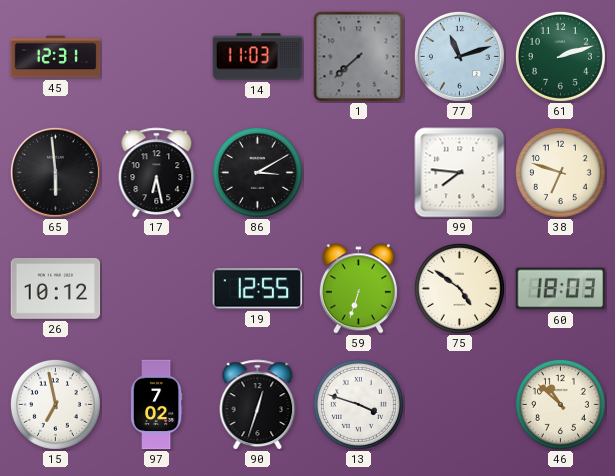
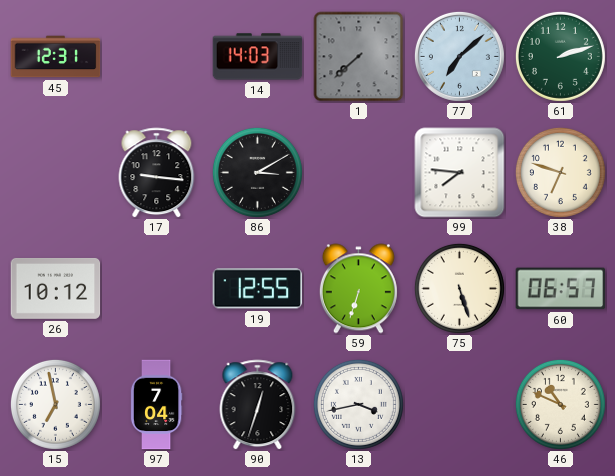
14: 11:03 -> 14:03
77: 11:12 -> 7:08
65: 5:59 -> none
17: 6:28 -> 9:16
75: 4:51 -> 5:27
60: 18:03 -> 06:57
97: 7:02 -> 7:04
13: 3:48 -> 3:43
46: 10:52 -> 10:49
